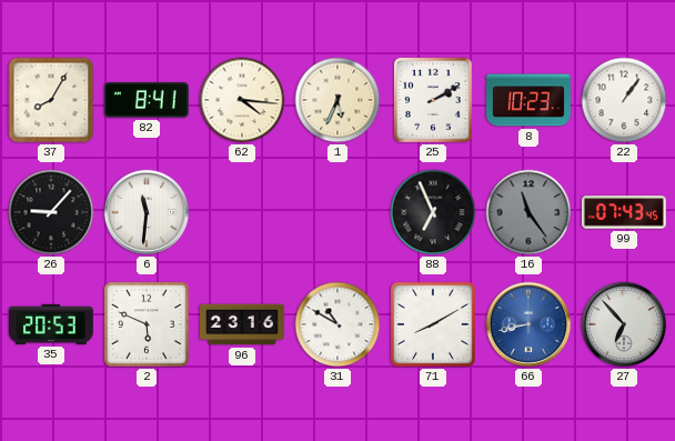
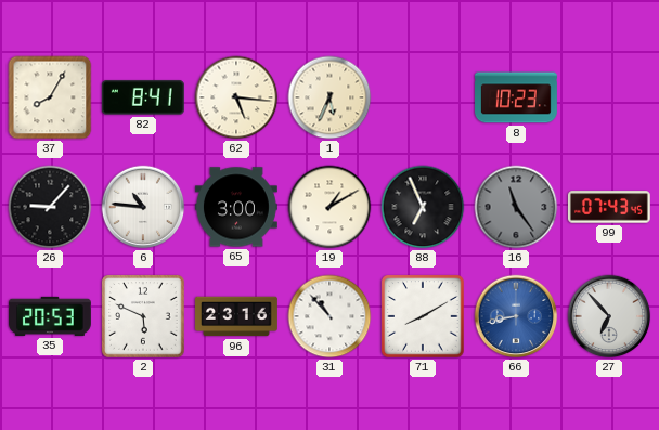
62: 4:16 -> 5:16
25: 2:10 -> none
22: 1:06 -> none
6: 11:31 -> 10:46
65: none -> 3:00
19: none -> 1:10
31: 10:50 -> 10:53
